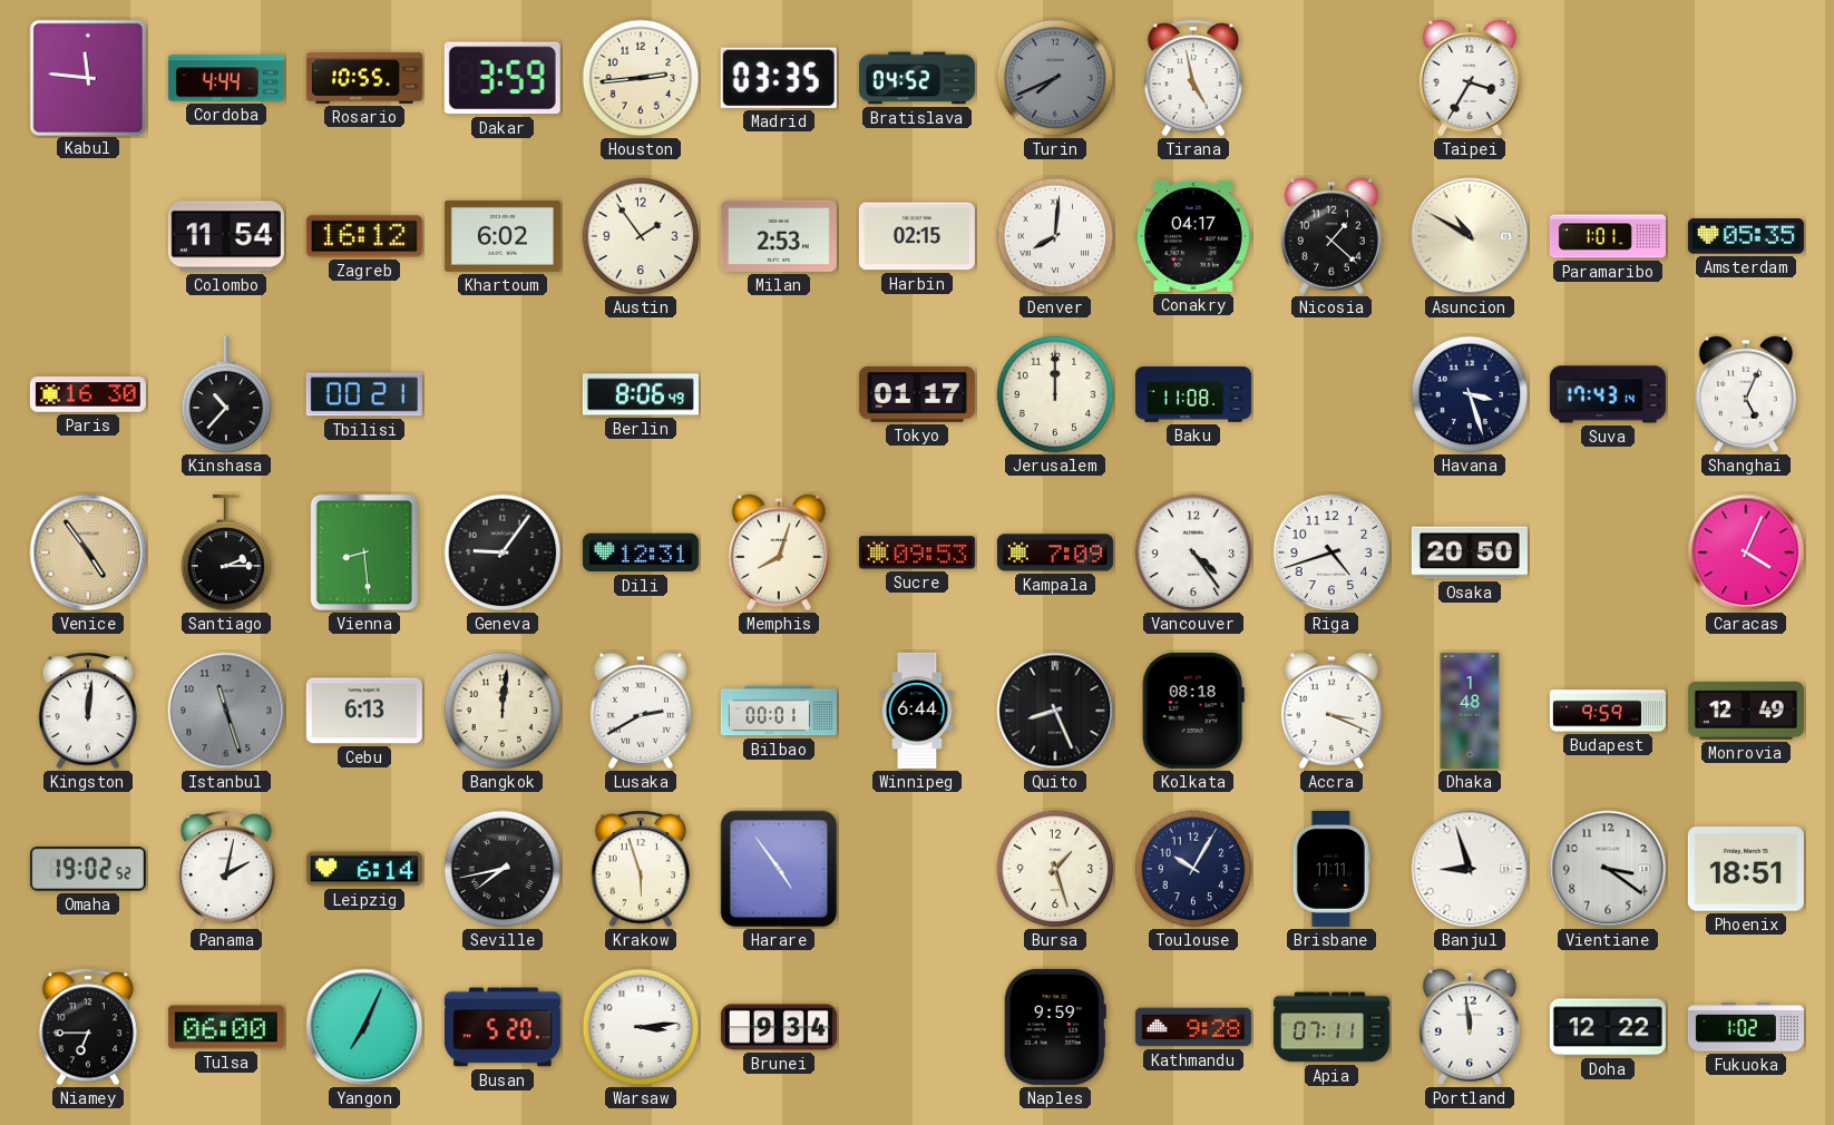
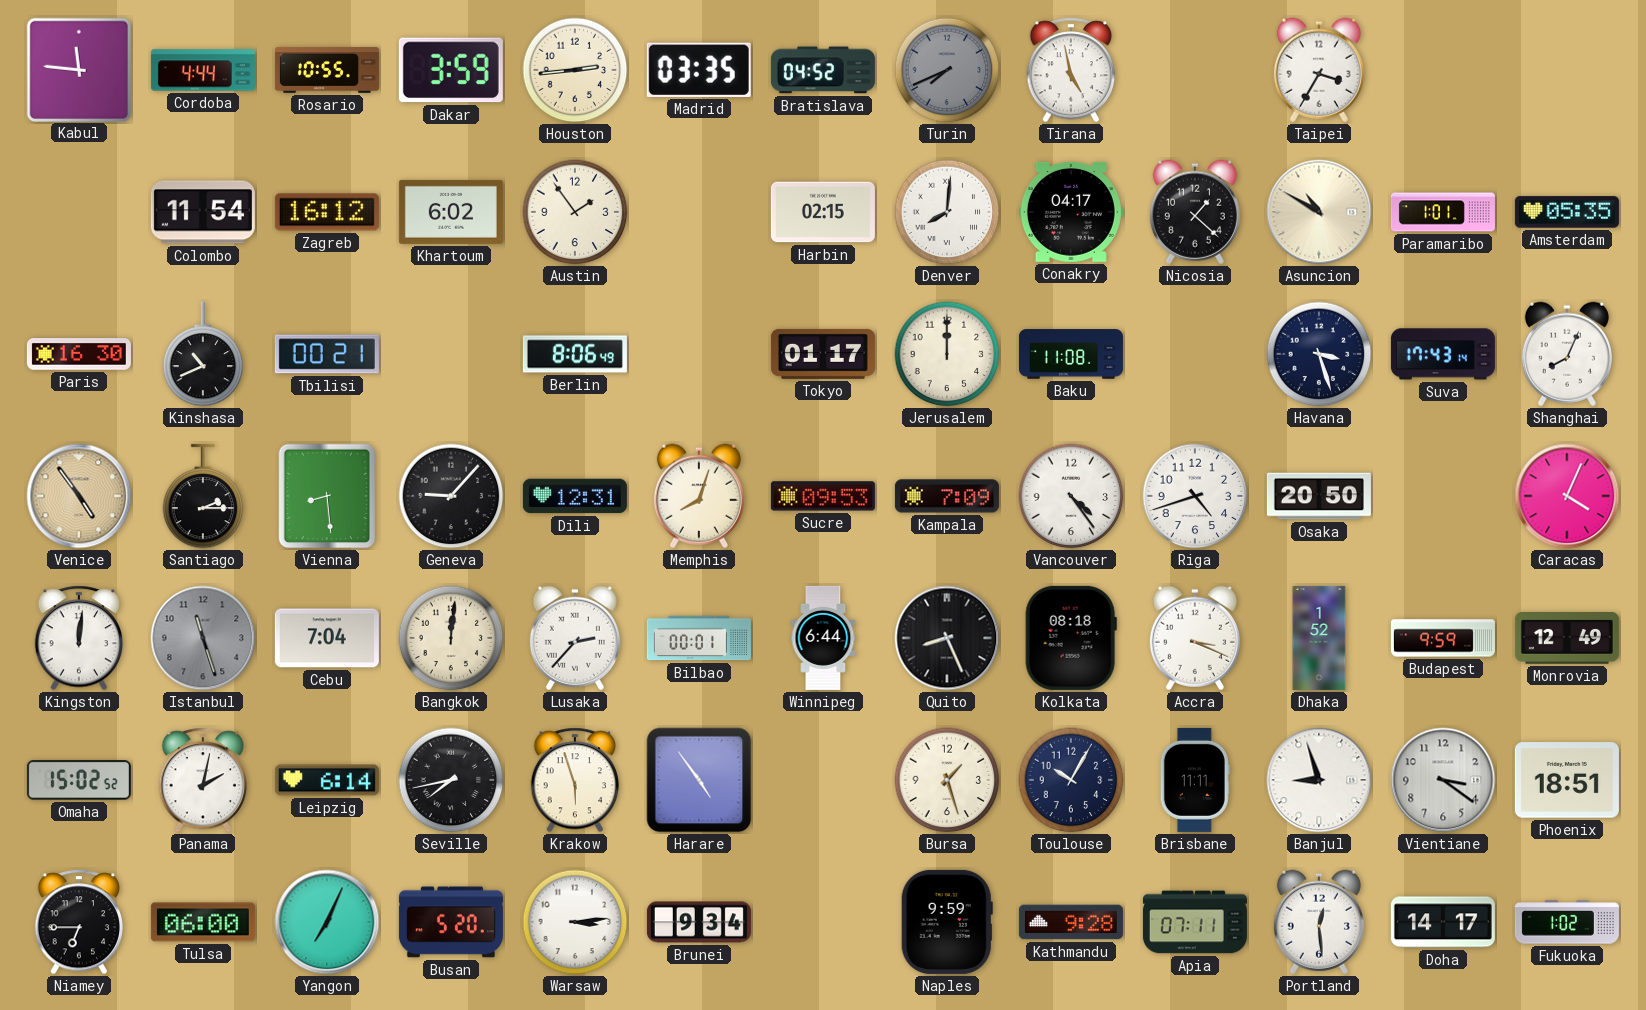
Milan: 2:53 -> none
Kinshasa: 10:37 -> 10:41
Shanghai: 5:04 -> 8:04
Geneva: 9:06 -> 9:07
Cebu: 6:13 -> 7:04
Lusaka: 2:40 -> 2:37
Dhaka: 1:48 -> 1:52
Omaha: 19:02 -> 15:02
Portland: 11:59 -> 12:29
Doha: 12:22 -> 14:17
